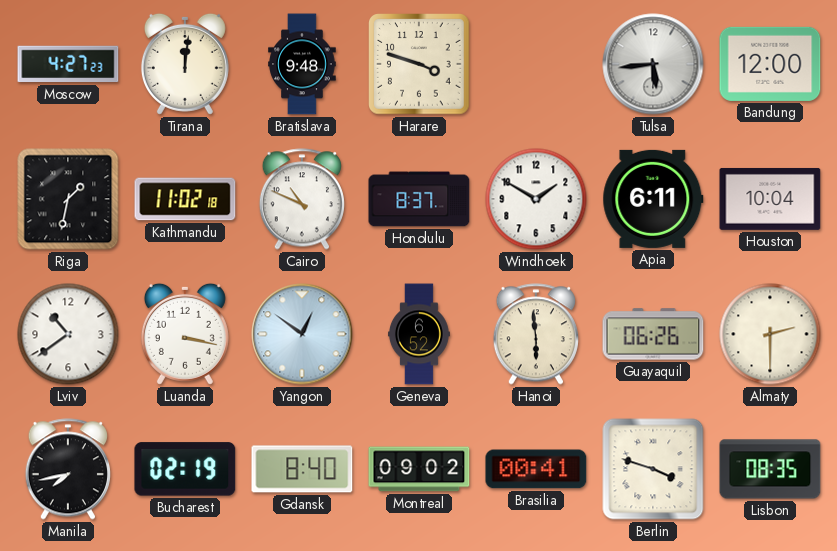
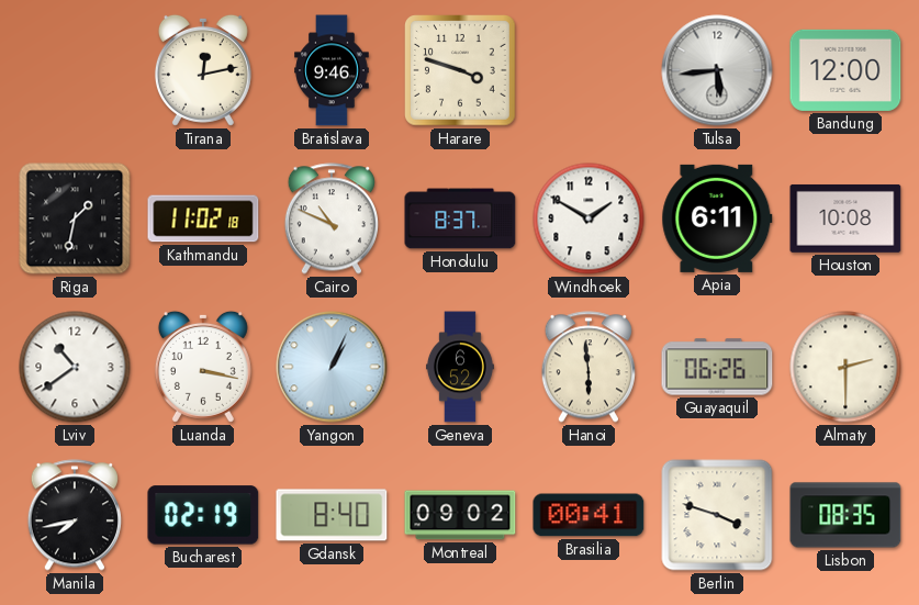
Moscow: 4:27 -> none
Tirana: 12:01 -> 12:13
Bratislava: 9:48 -> 9:46
Houston: 10:04 -> 10:08
Yangon: 12:51 -> 1:04
